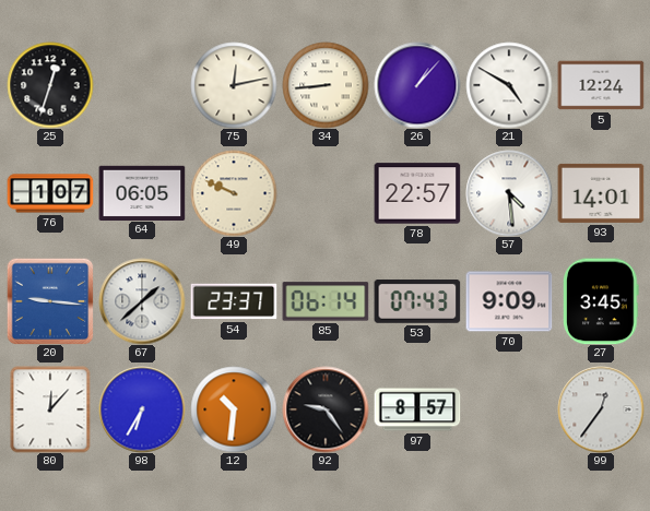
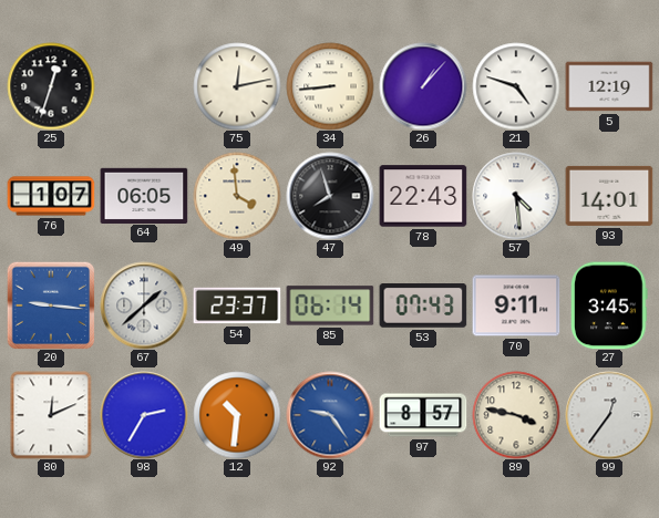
21: 4:50 -> 4:48
5: 12:24 -> 12:19
49: 9:49 -> 3:59
47: none -> 7:57
78: 22:57 -> 22:43
70: 9:09 -> 9:11
80: 12:07 -> 12:11
98: 6:35 -> 2:35
92 dial: black -> blue
89: none -> 3:47
